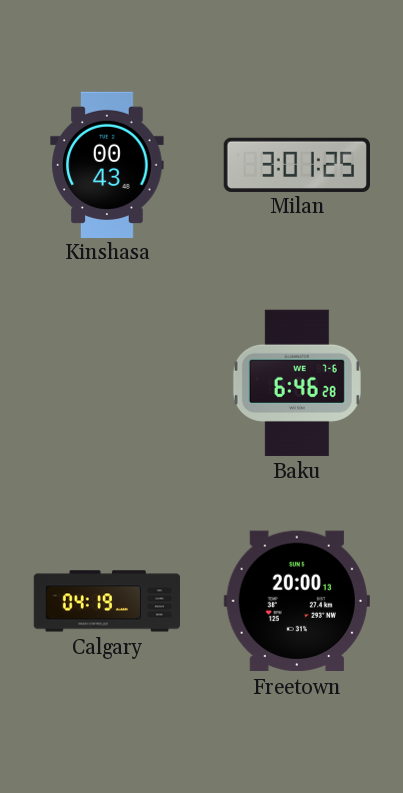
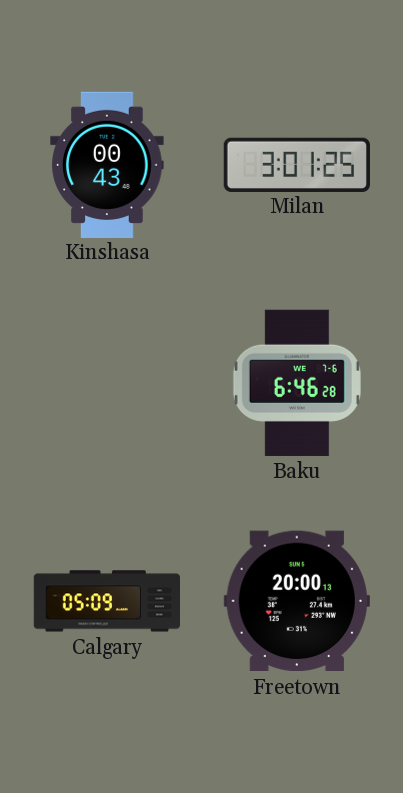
Calgary: 04:19 -> 05:09
